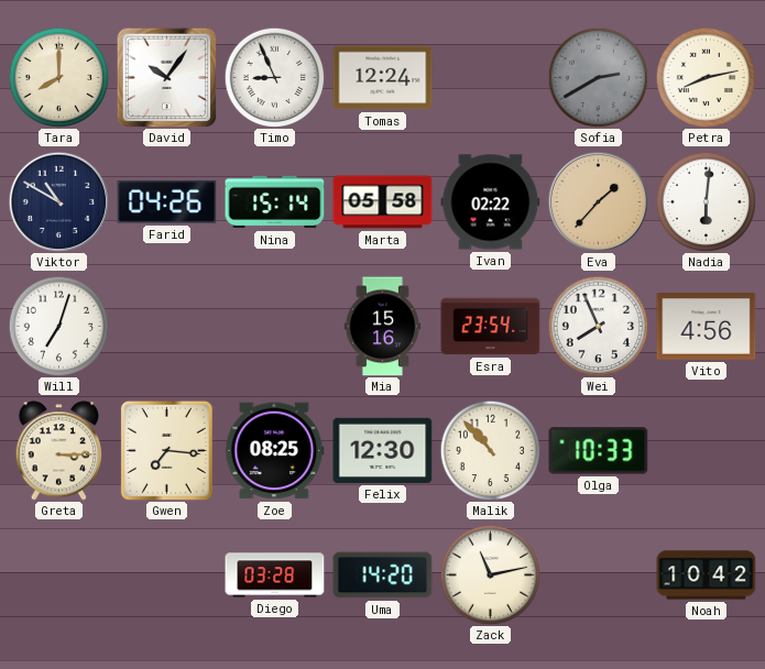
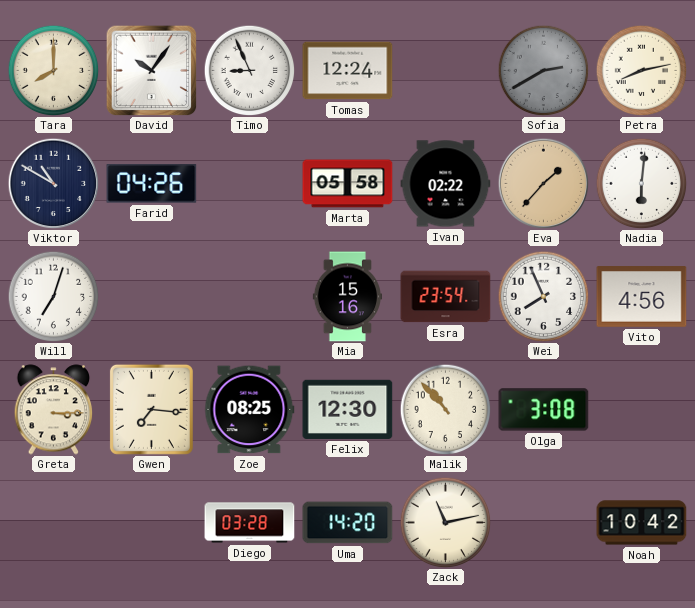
Nina: 15:14 -> none
Olga: 10:33 -> 3:08
